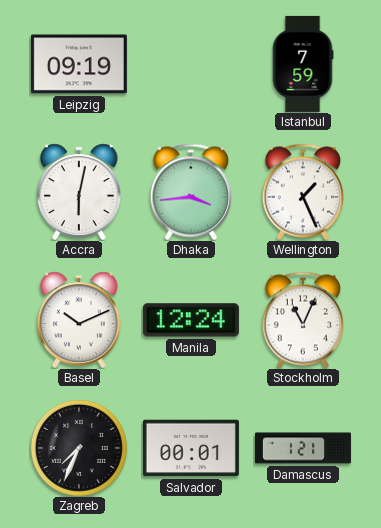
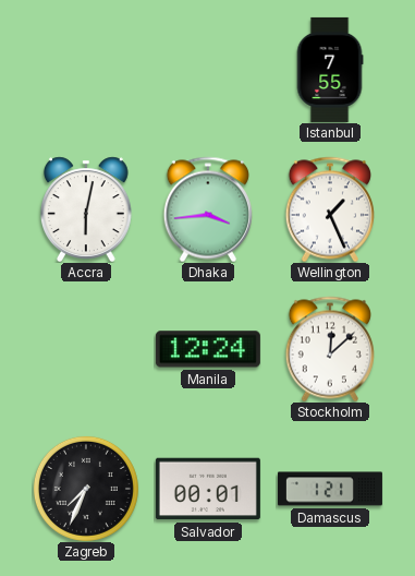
Leipzig: 09:19 -> none
Istanbul: 7:59 -> 7:55
Basel: 10:11 -> none
Stockholm: 11:04 -> 12:08
